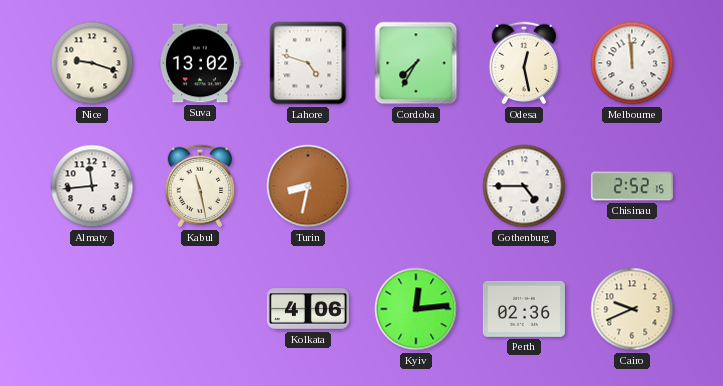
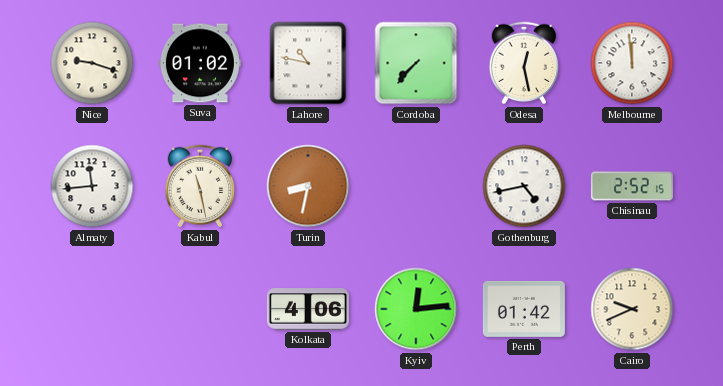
Suva: 13:02 -> 01:02
Lahore: 4:48 -> 10:47
Cordoba: 7:35 -> 7:37
Gothenburg: 4:45 -> 4:43
Perth: 02:36 -> 01:42
